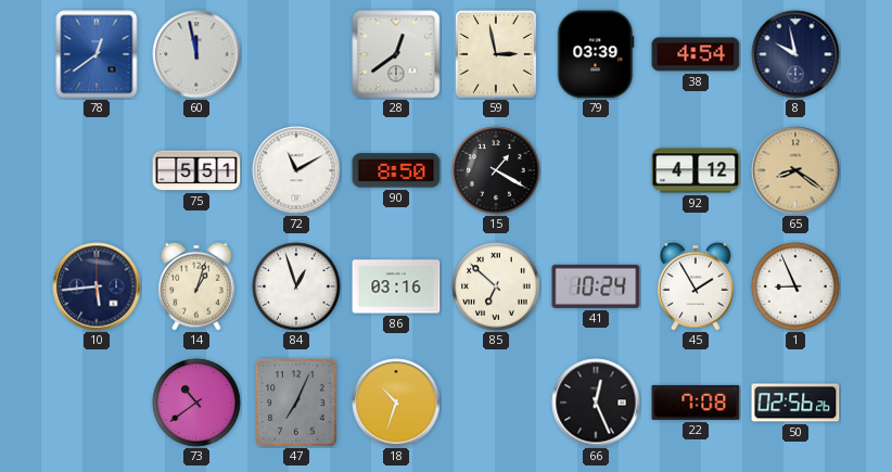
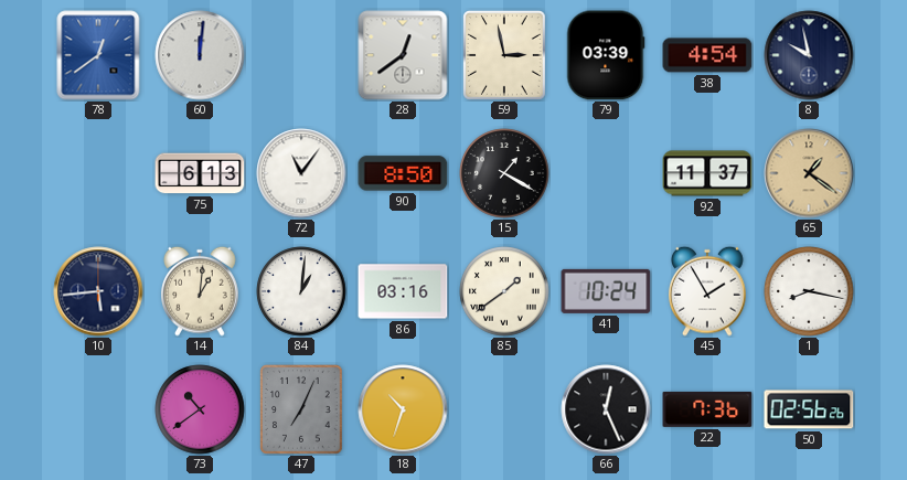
60: 11:58 -> 12:01
75: 5:51 -> 6:13
72: 11:10 -> 11:06
92: 4:12 -> 11:37
65: 8:21 -> 1:21
14: 1:03 -> 1:01
84: 12:57 -> 1:01
85: 6:52 -> 1:39
1: 8:56 -> 8:17
22: 7:08 -> 7:36
